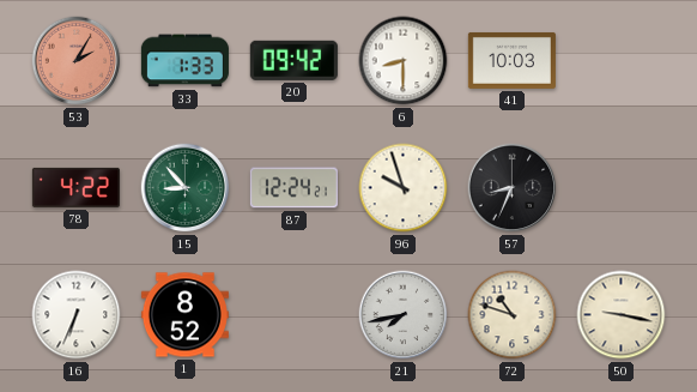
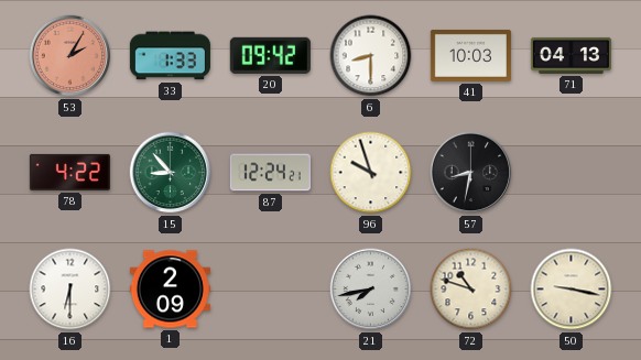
71: none -> 04:13
57: 8:34 -> 8:32
16: 6:34 -> 6:30
1: 8:52 -> 2:09
